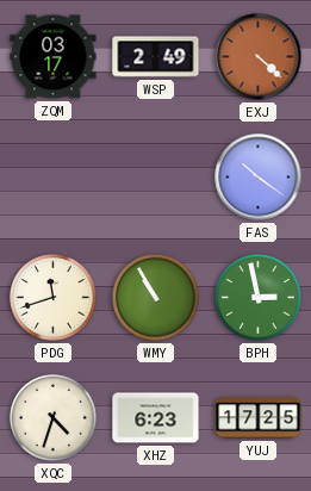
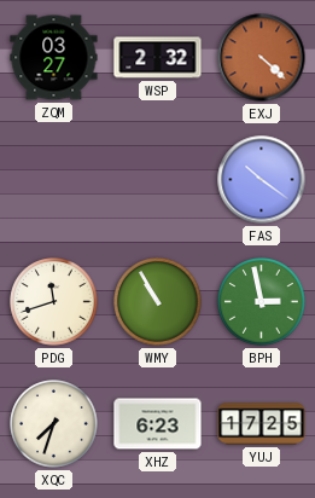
ZQM: 03:17 -> 03:27
WSP: 2:49 -> 2:32
XQC: 4:33 -> 7:33
